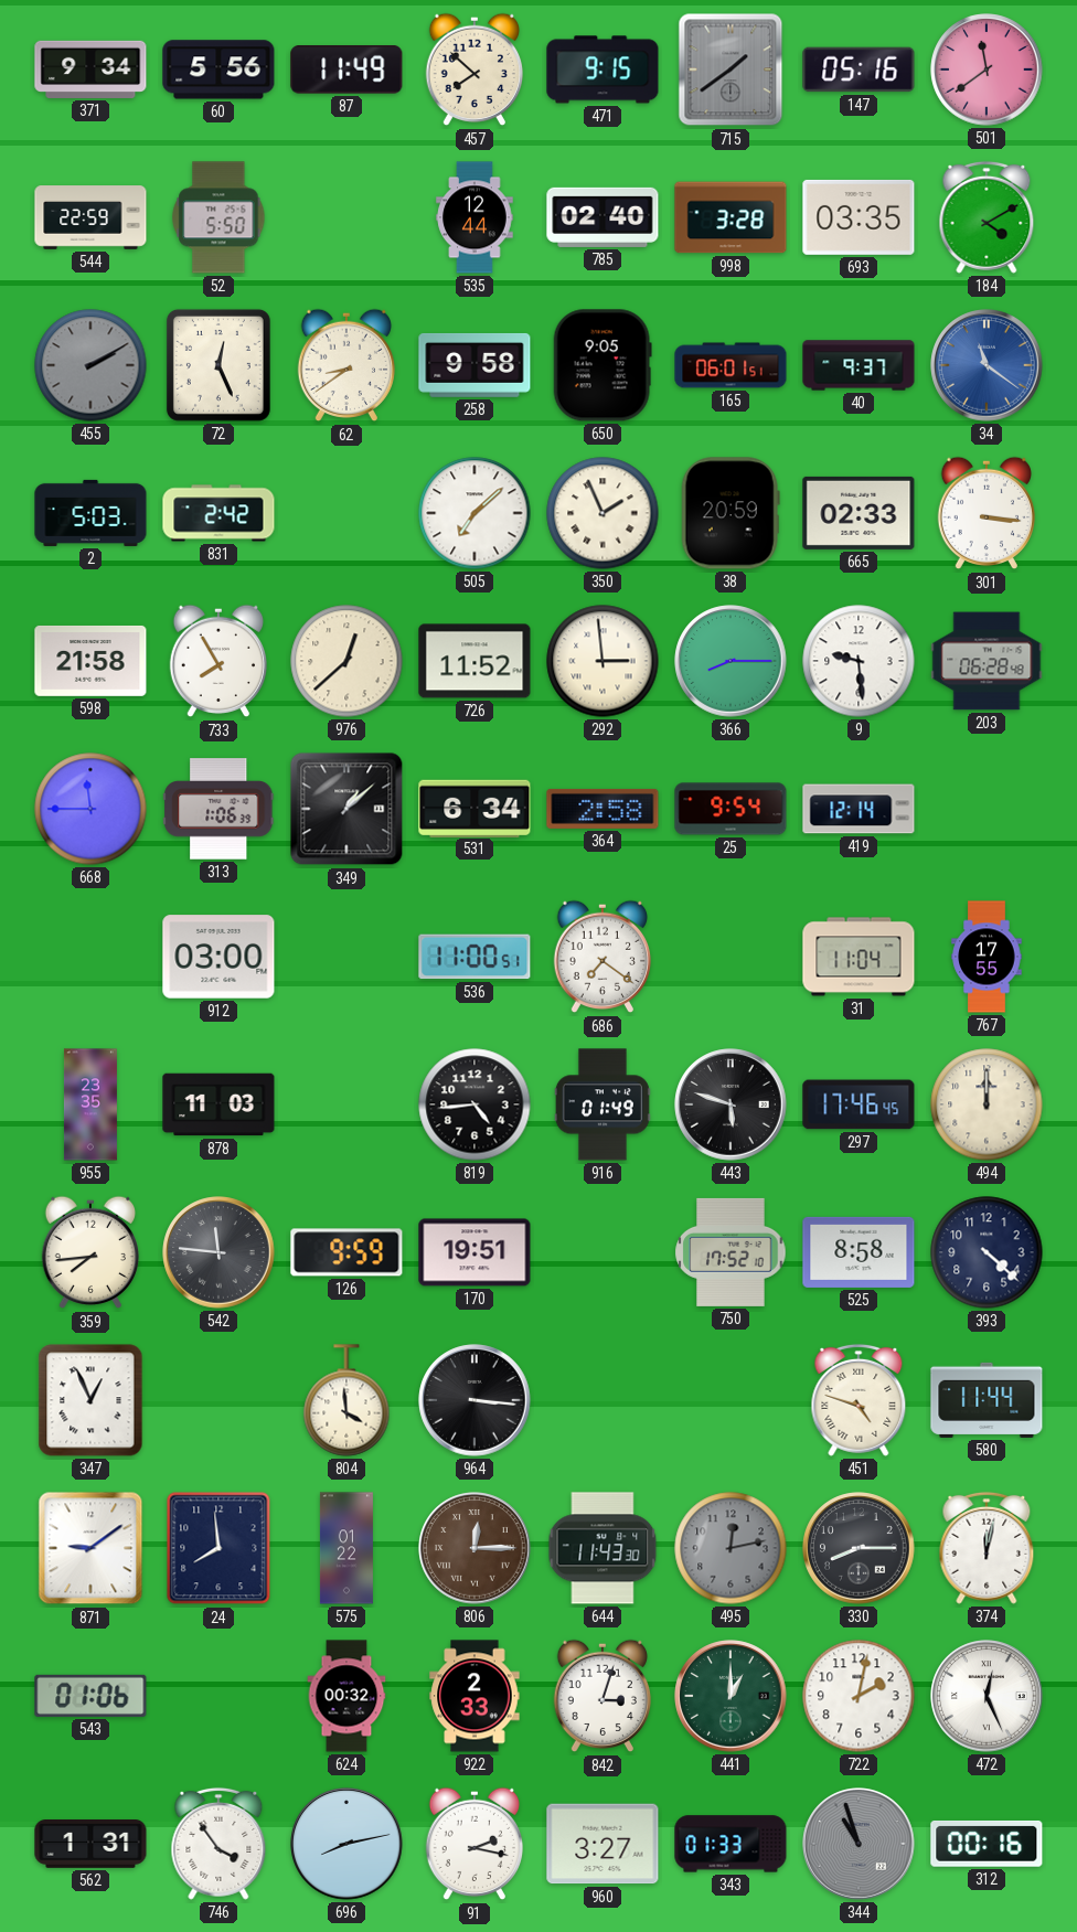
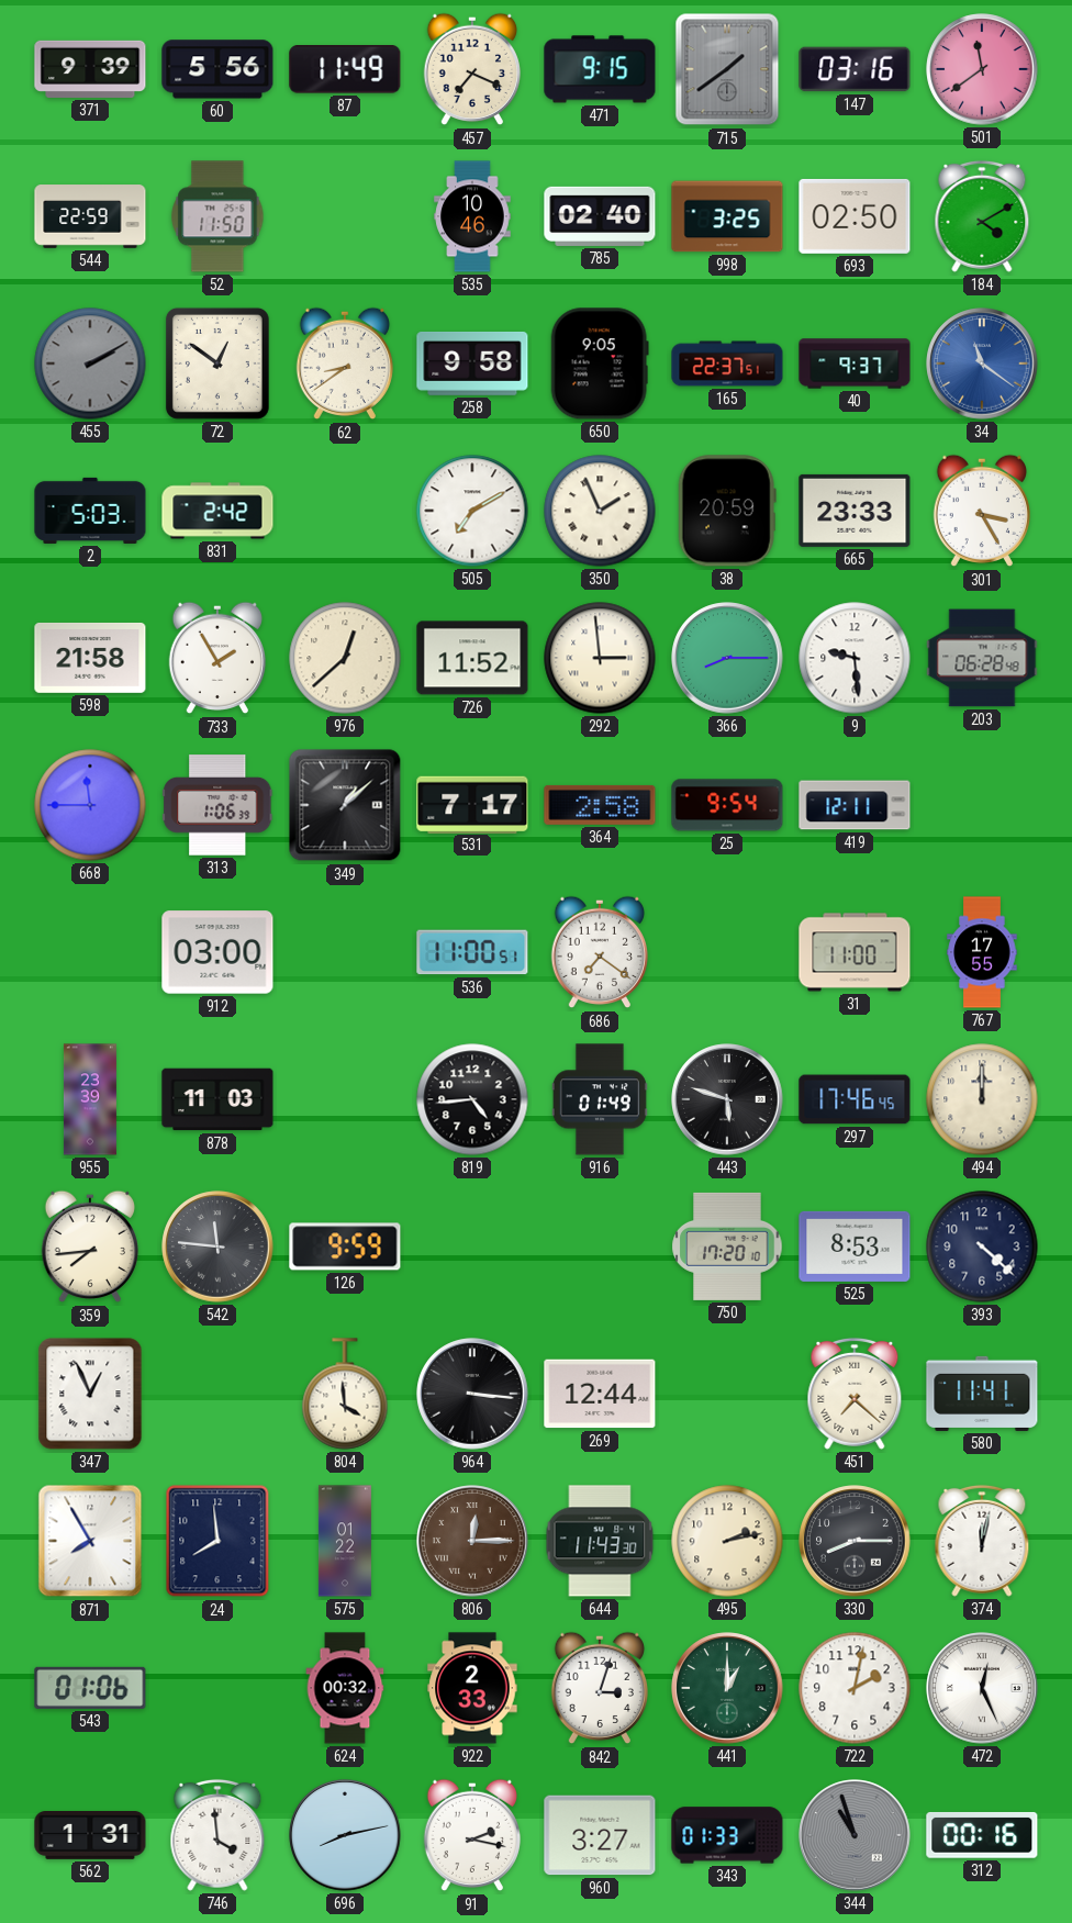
371: 9:34 -> 9:39
457: 7:52 -> 7:19
147: 05:16 -> 03:16
52: 5:50 -> 11:50
535: 12:44 -> 10:46
998: 3:28 -> 3:25
693: 03:35 -> 02:50
72: 12:26 -> 12:51
165: 06:01 -> 22:37
505: 7:08 -> 7:10
665: 02:33 -> 23:33
301: 3:16 -> 3:25
733: 7:55 -> 1:55
531: 6:34 -> 7:17
419: 12:14 -> 12:11
31: 11:04 -> 11:00
955: 23:35 -> 23:39
170: 19:51 -> none
750: 17:52 -> 17:20
525: 8:58 -> 8:53
269: none -> 12:44
451: 4:48 -> 7:22
580: 11:44 -> 11:41
871: 9:09 -> 7:55
495: 12:13 -> 2:13
495 dial: grey -> cream
746: 3:54 -> 3:59
